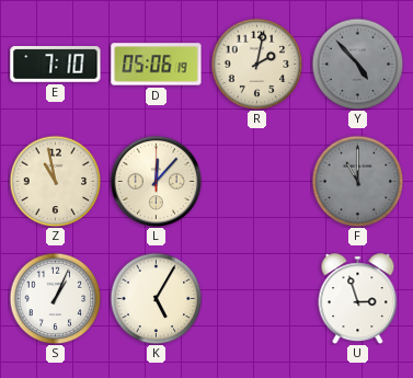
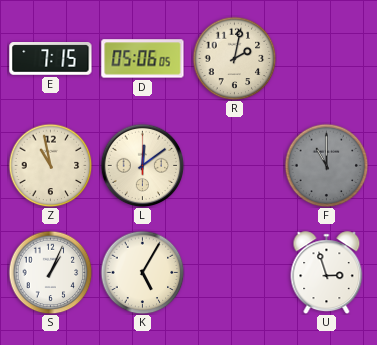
E: 7:10 -> 7:15
D: 05:06:19 -> 05:06:05
Y: 4:53 -> none
L: 12:07 -> 12:09
